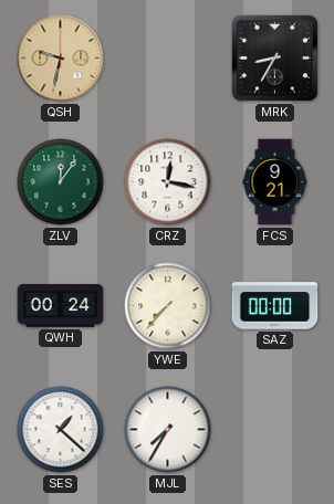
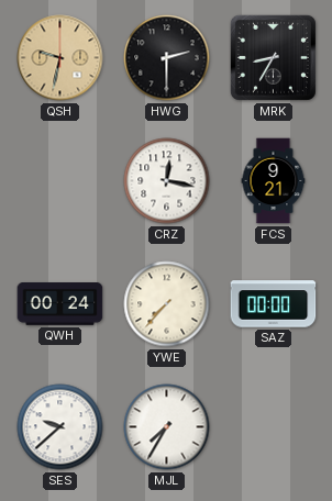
HWG: none -> 2:30
ZLV: 12:06 -> none
SES: 1:22 -> 9:38
